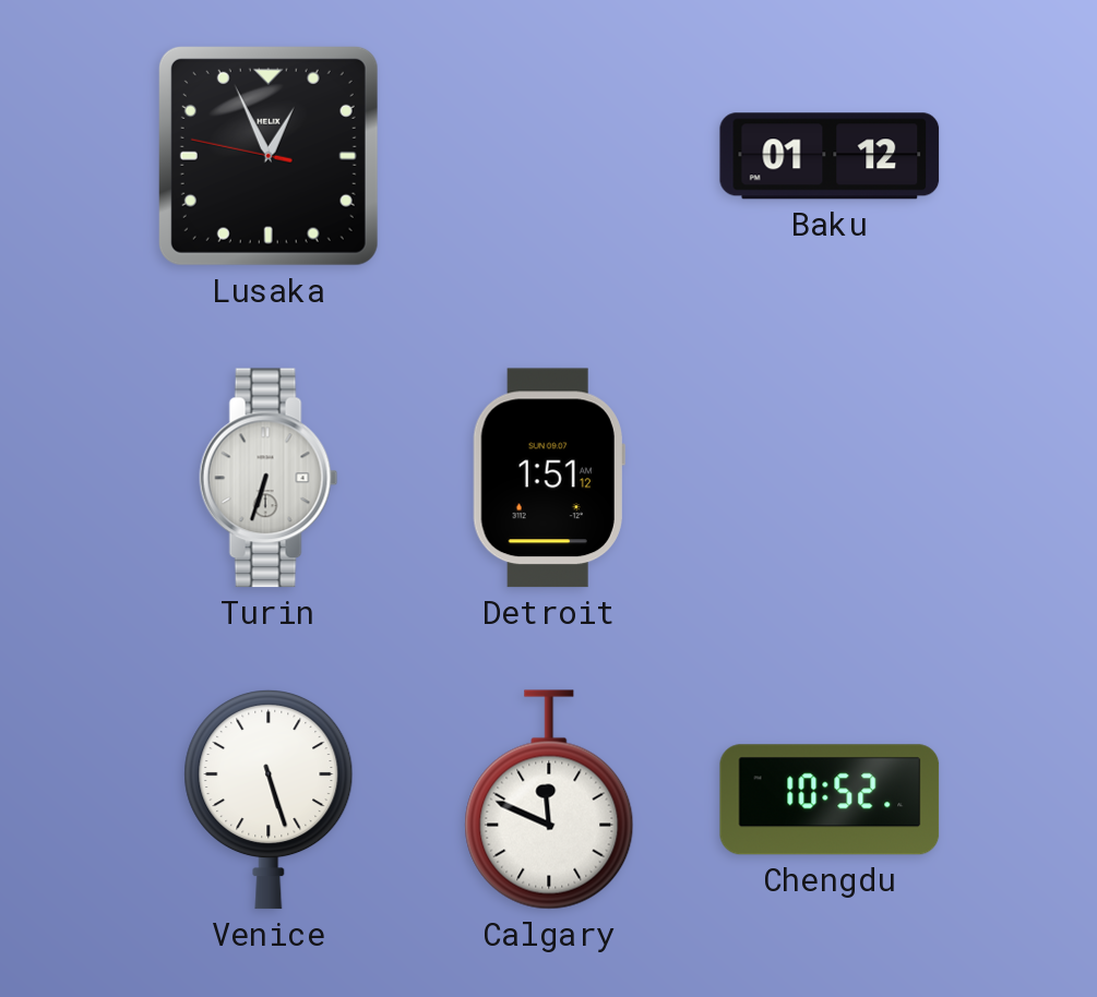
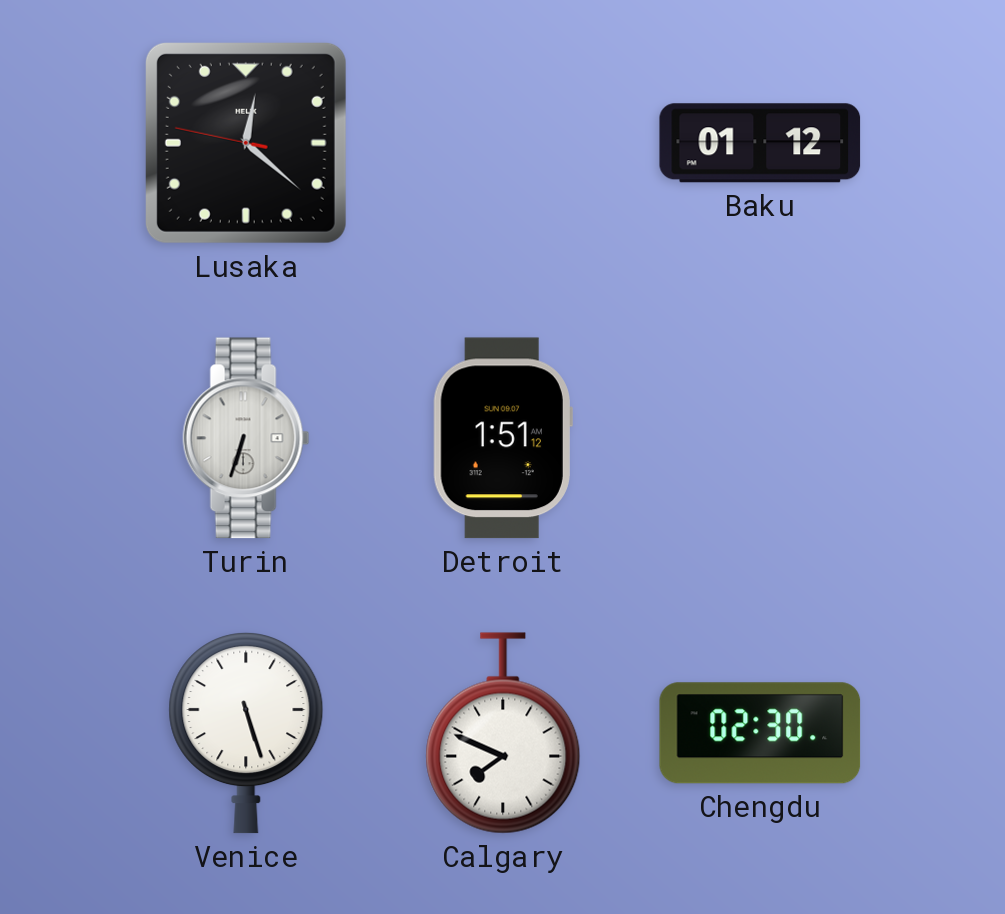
Lusaka: 12:55 -> 12:21
Calgary: 11:49 -> 7:49
Chengdu: 10:52 -> 02:30
